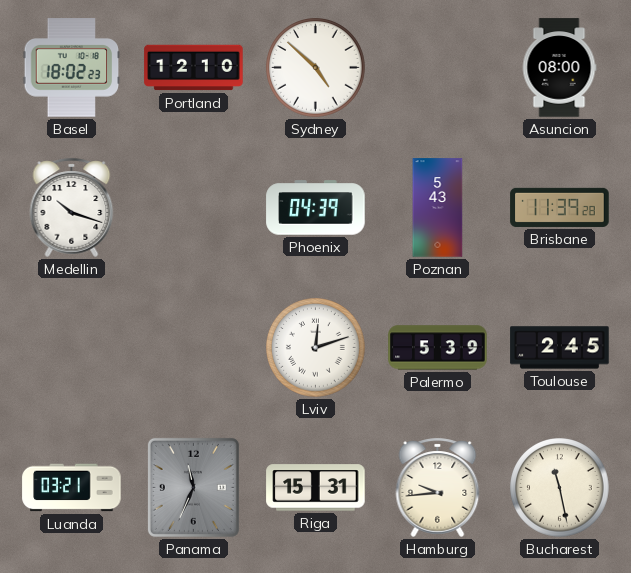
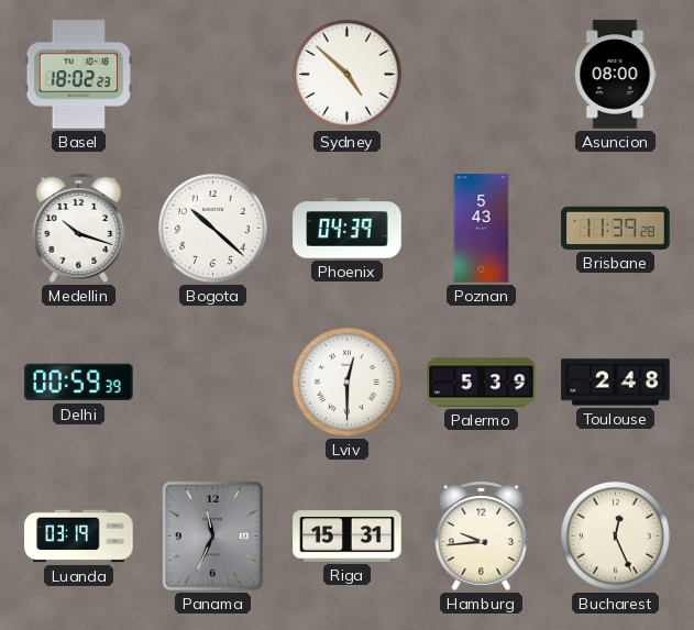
Portland: 12:10 -> none
Bogota: none -> 10:22
Delhi: none -> 00:59
Lviv: 12:12 -> 12:30
Toulouse: 2:45 -> 2:48
Luanda: 03:21 -> 03:19
Bucharest: 11:28 -> 12:26
